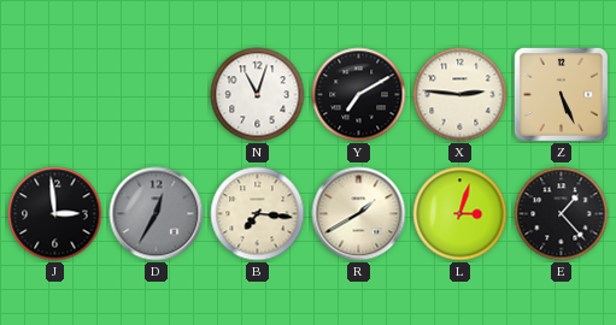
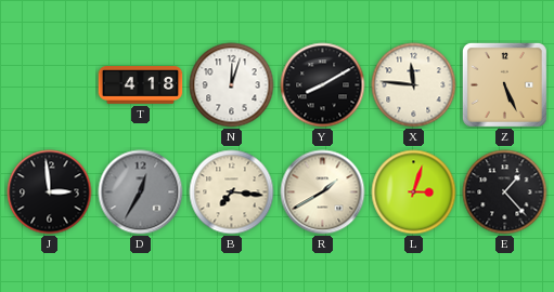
T: none -> 4:18
N: 11:03 -> 12:03
Y: 7:10 -> 8:10
X: 2:46 -> 11:46
